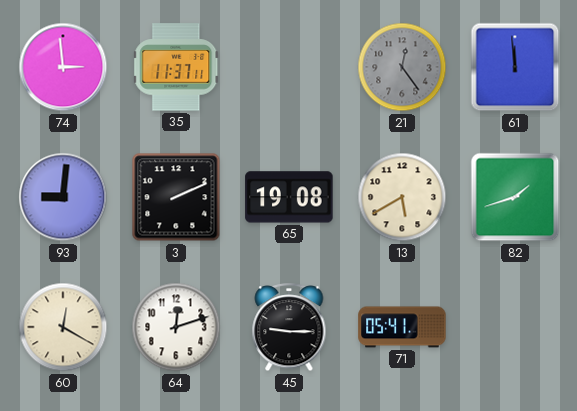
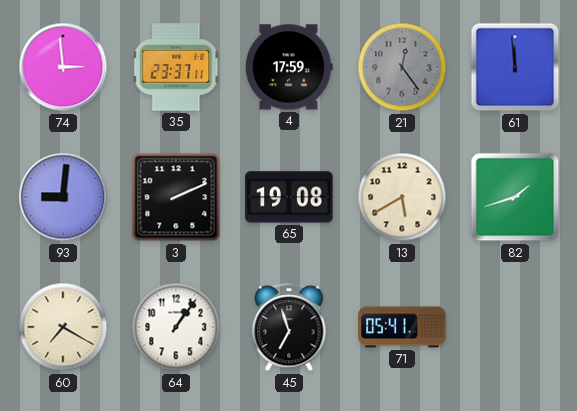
35: 11:37 -> 23:37
4: none -> 17:59
60: 12:20 -> 7:20
64: 12:12 -> 1:06
45: 9:15 -> 6:57
